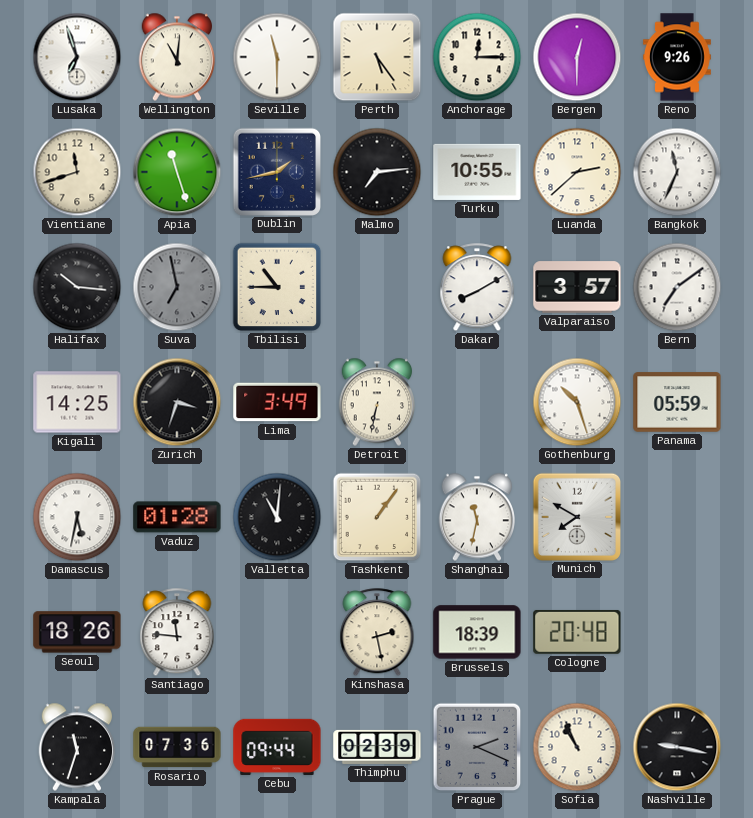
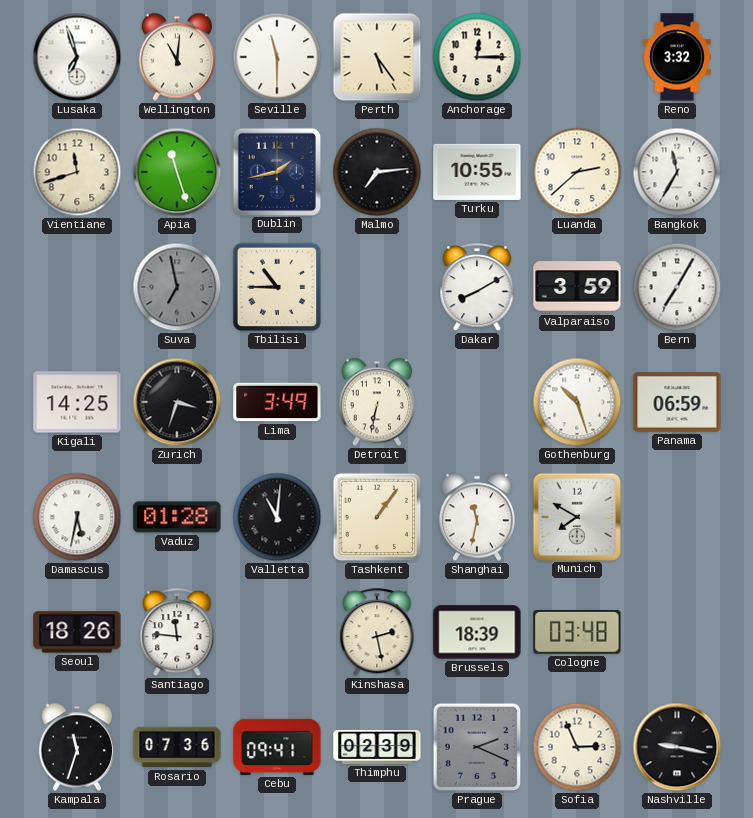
Bergen: 12:30 -> none
Reno: 9:26 -> 3:32
Bangkok: 11:34 -> 11:35
Halifax: 10:16 -> none
Valparaiso: 3:57 -> 3:59
Bern: 7:09 -> 7:05
Panama: 05:59 -> 06:59
Cologne: 20:48 -> 03:48
Cebu: 09:44 -> 09:41
Sofia: 10:56 -> 2:56
